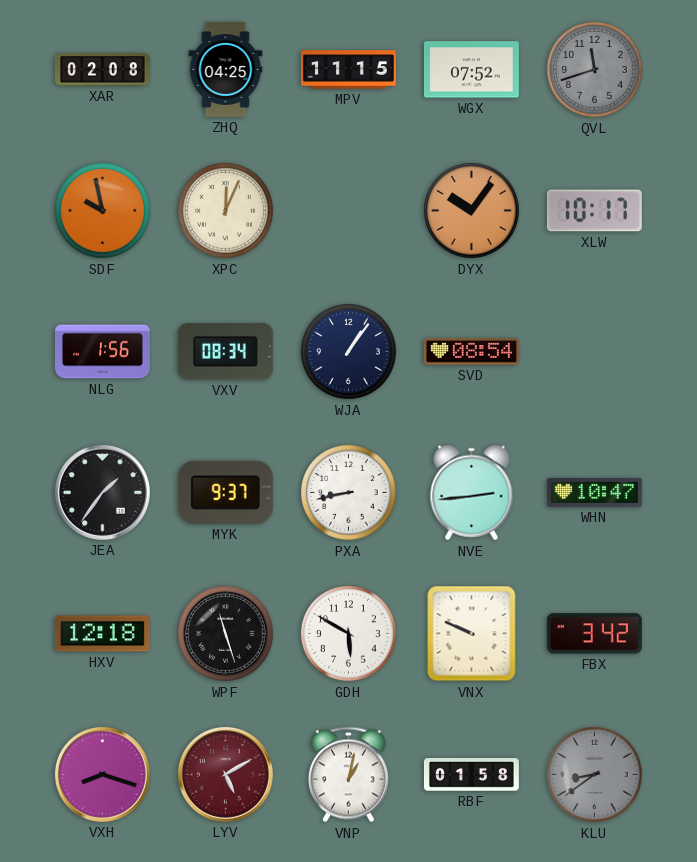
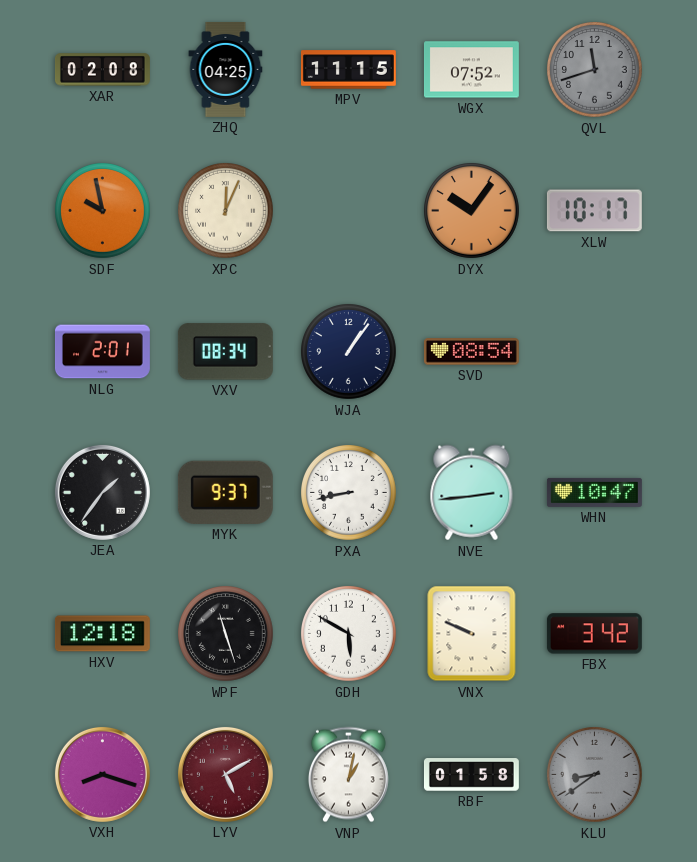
NLG: 1:56 -> 2:01
